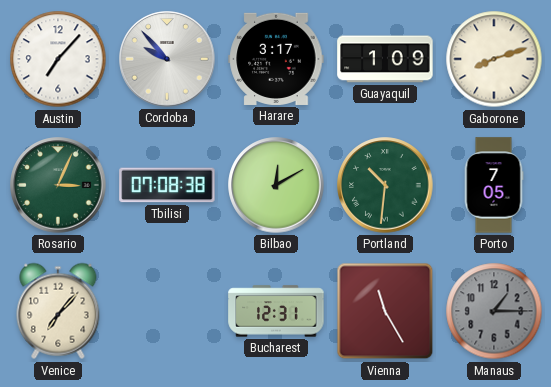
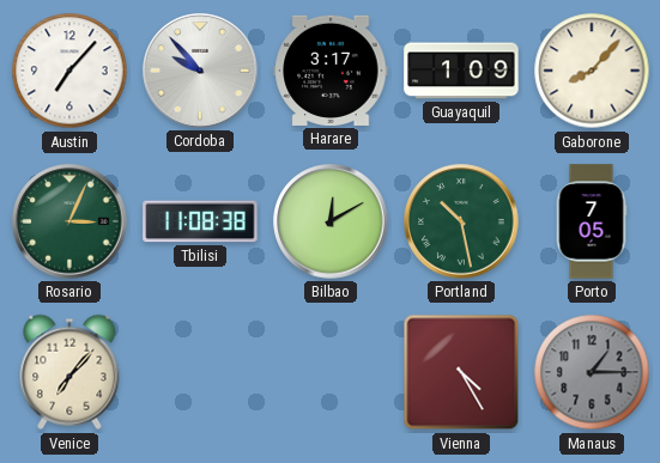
Gaborone: 8:12 -> 8:07
Tbilisi: 07:08 -> 11:08
Portland: 10:31 -> 10:28
Bucharest: 12:31 -> none
Vienna: 11:25 -> 4:25
